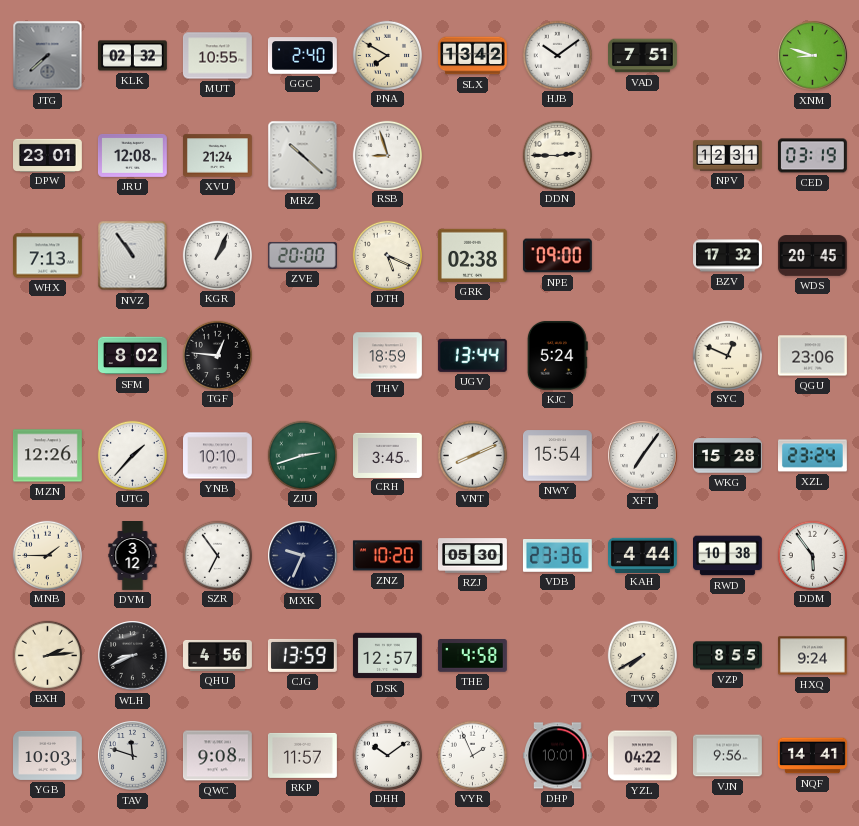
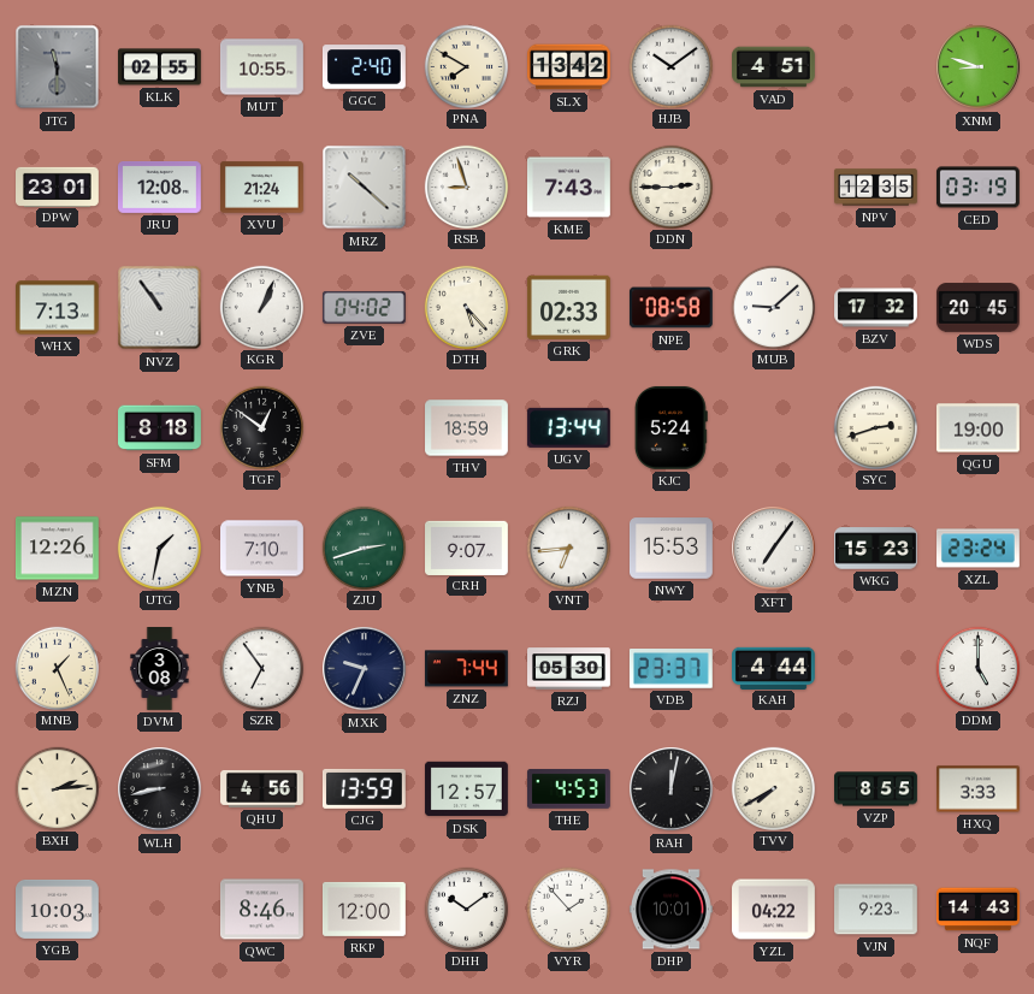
JTG: 7:38 -> 11:30
KLK: 02:32 -> 02:55
VAD: 7:51 -> 4:51
KME: none -> 7:43
NPV: 12:31 -> 12:35
ZVE: 20:00 -> 04:02
DTH: 5:19 -> 5:23
GRK: 02:38 -> 02:33
NPE: 09:00 -> 08:58
MUB: none -> 9:08
SFM: 8:02 -> 8:18
TGF: 12:46 -> 12:51
SYC: 12:49 -> 2:42
QGU: 23:06 -> 19:00
UTG: 1:37 -> 1:32
YNB: 10:10 -> 7:10
CRH: 3:45 -> 9:07
VNT: 8:11 -> 6:44
NWY: 15:54 -> 15:53
WKG: 15:28 -> 15:23
MNB: 1:45 -> 1:26
DVM: 3:12 -> 3:08
ZNZ: 10:20 -> 7:44
VDB: 23:36 -> 23:37
RWD: 10:38 -> none
DDM: 5:54 -> 5:00
WLH: 8:41 -> 8:43
THE: 4:58 -> 4:53
RAH: none -> 12:02
HXQ: 9:24 -> 3:33
TAV: 11:48 -> none
QWC: 9:08 -> 8:46
RKP: 11:57 -> 12:00
VYR: 1:56 -> 1:53
VJN: 9:56 -> 9:23
NQF: 14:41 -> 14:43
